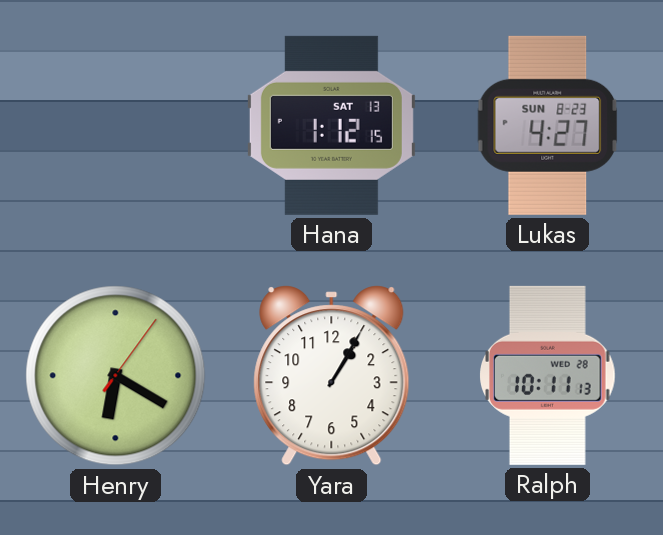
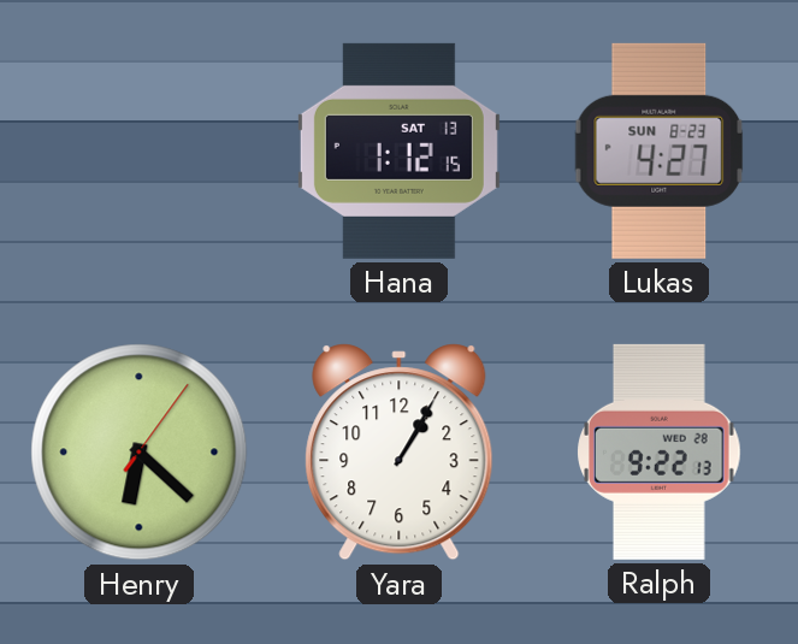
Henry: 6:20 -> 6:22
Ralph: 10:11 -> 9:22
